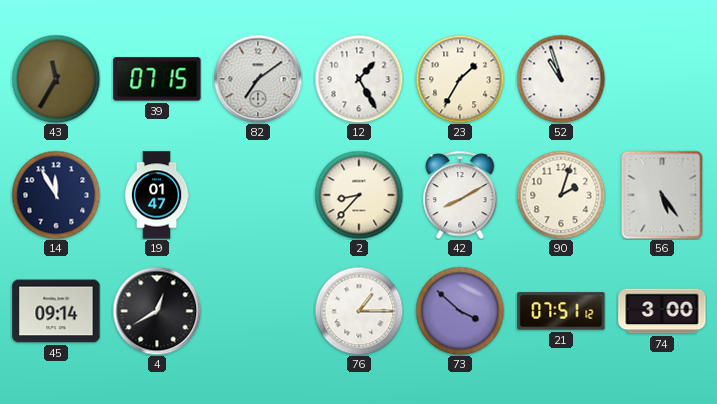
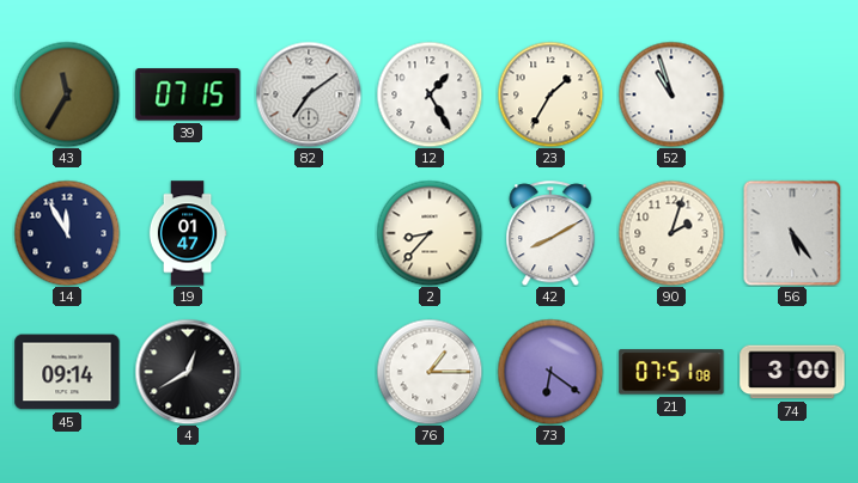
73: 3:52 -> 6:21
21: 07:51:12 -> 07:51:08
